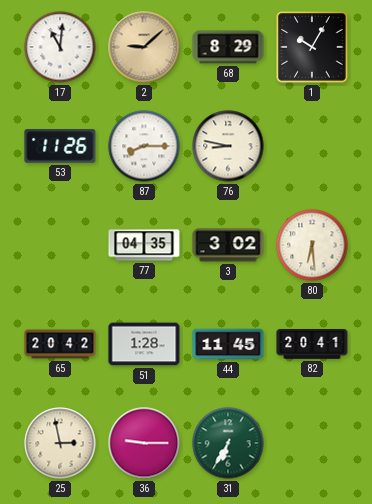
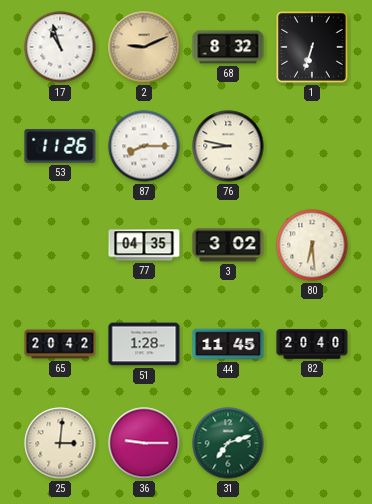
17: 11:01 -> 10:57
2: 9:08 -> 9:11
68: 8:29 -> 8:32
1: 10:05 -> 6:33
82: 20:41 -> 20:40
25: 2:58 -> 3:01
31: 6:35 -> 7:12
